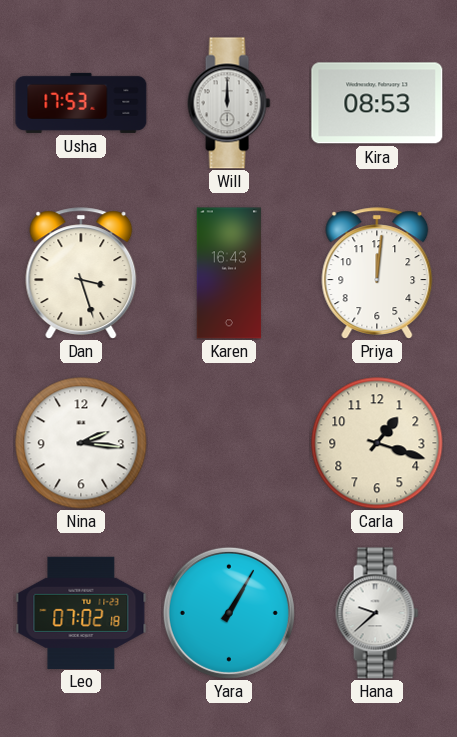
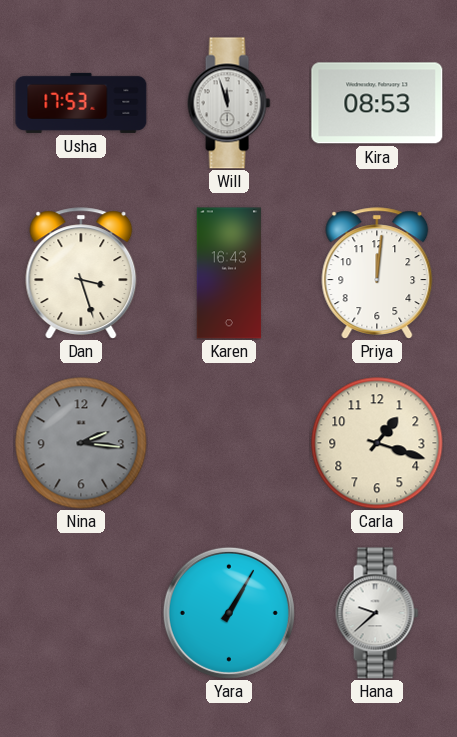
Will: 12:00 -> 11:57
Nina dial: white -> grey
Leo: 07:02 -> none
